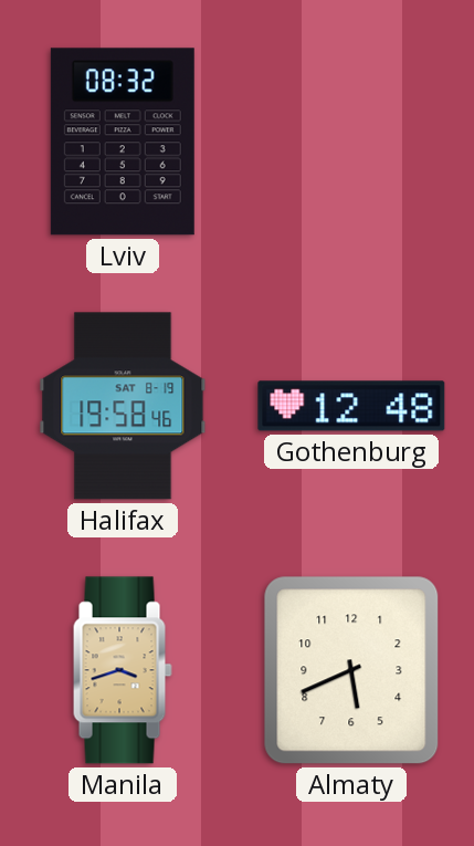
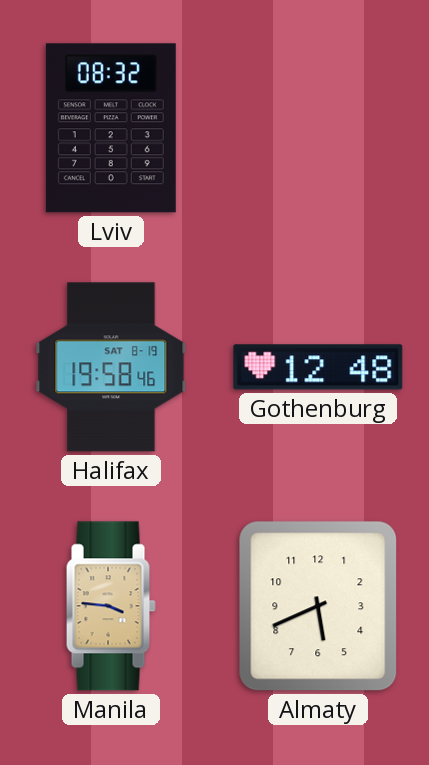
Manila: 3:42 -> 3:46
